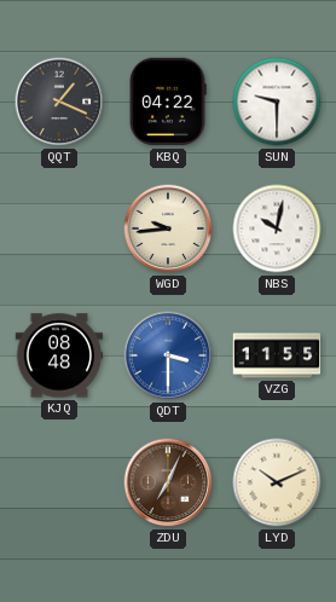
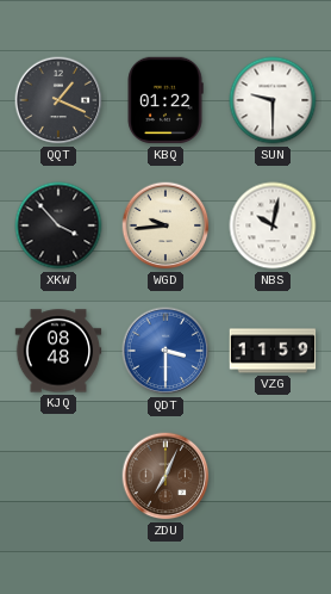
KBQ: 04:22 -> 01:22
XKW: none -> 3:53
VZG: 11:55 -> 11:59
LYD: 10:11 -> none
